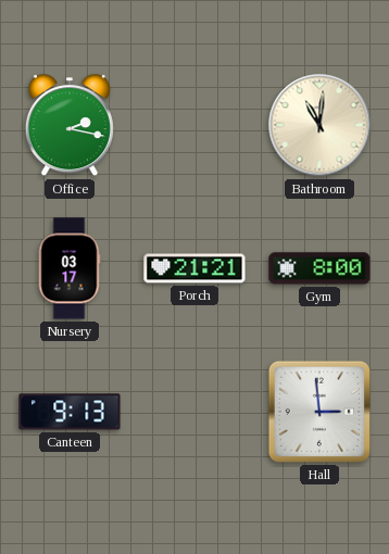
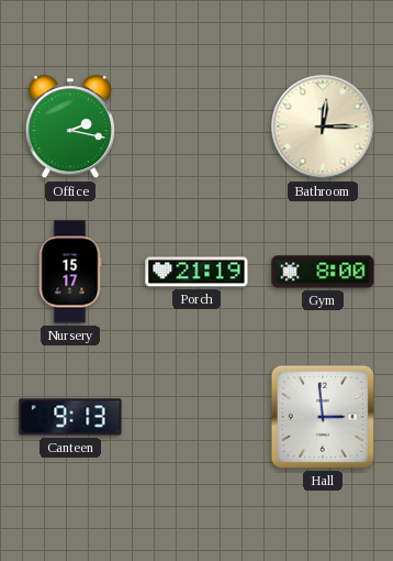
Bathroom: 11:01 -> 12:15
Nursery: 03:17 -> 15:17
Porch: 21:21 -> 21:19
